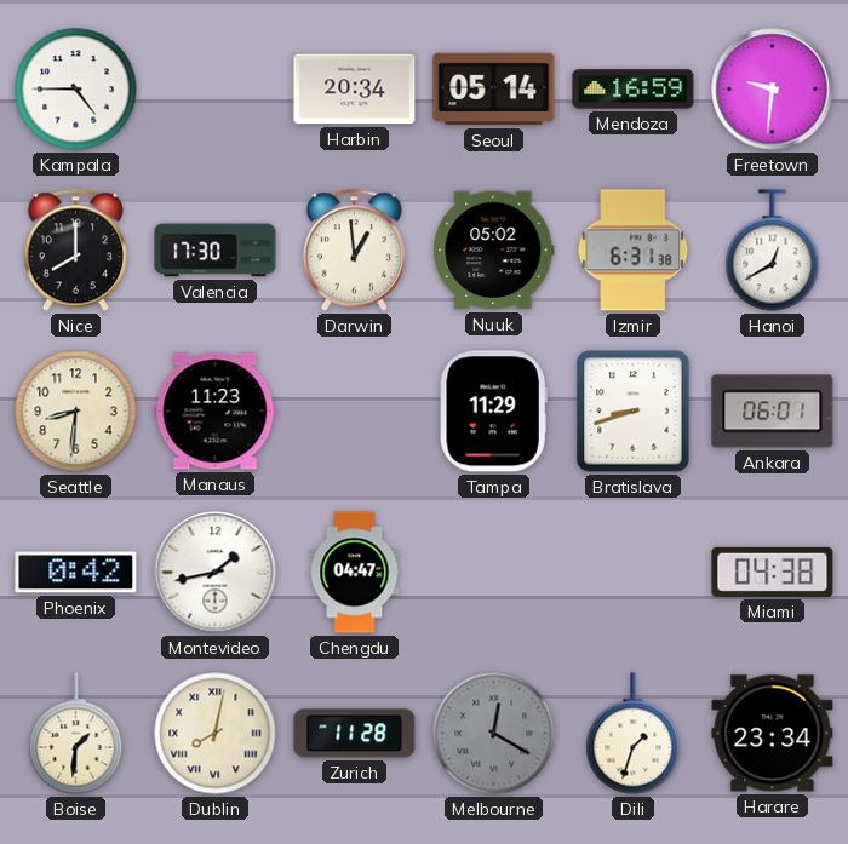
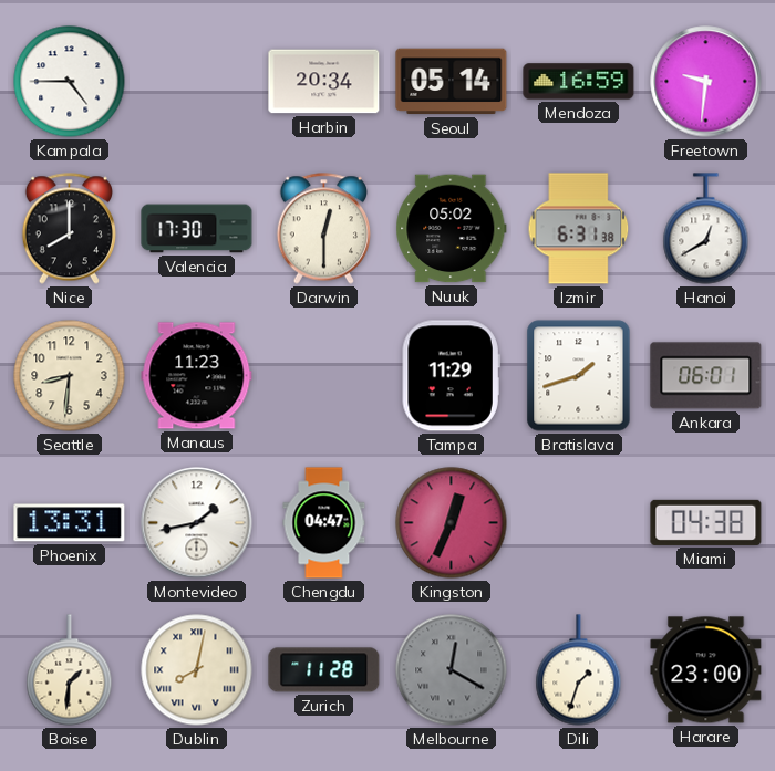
Darwin: 12:59 -> 12:30
Bratislava: 8:42 -> 1:42
Phoenix: 0:42 -> 13:31
Kingston: none -> 12:34
Harare: 23:34 -> 23:00
